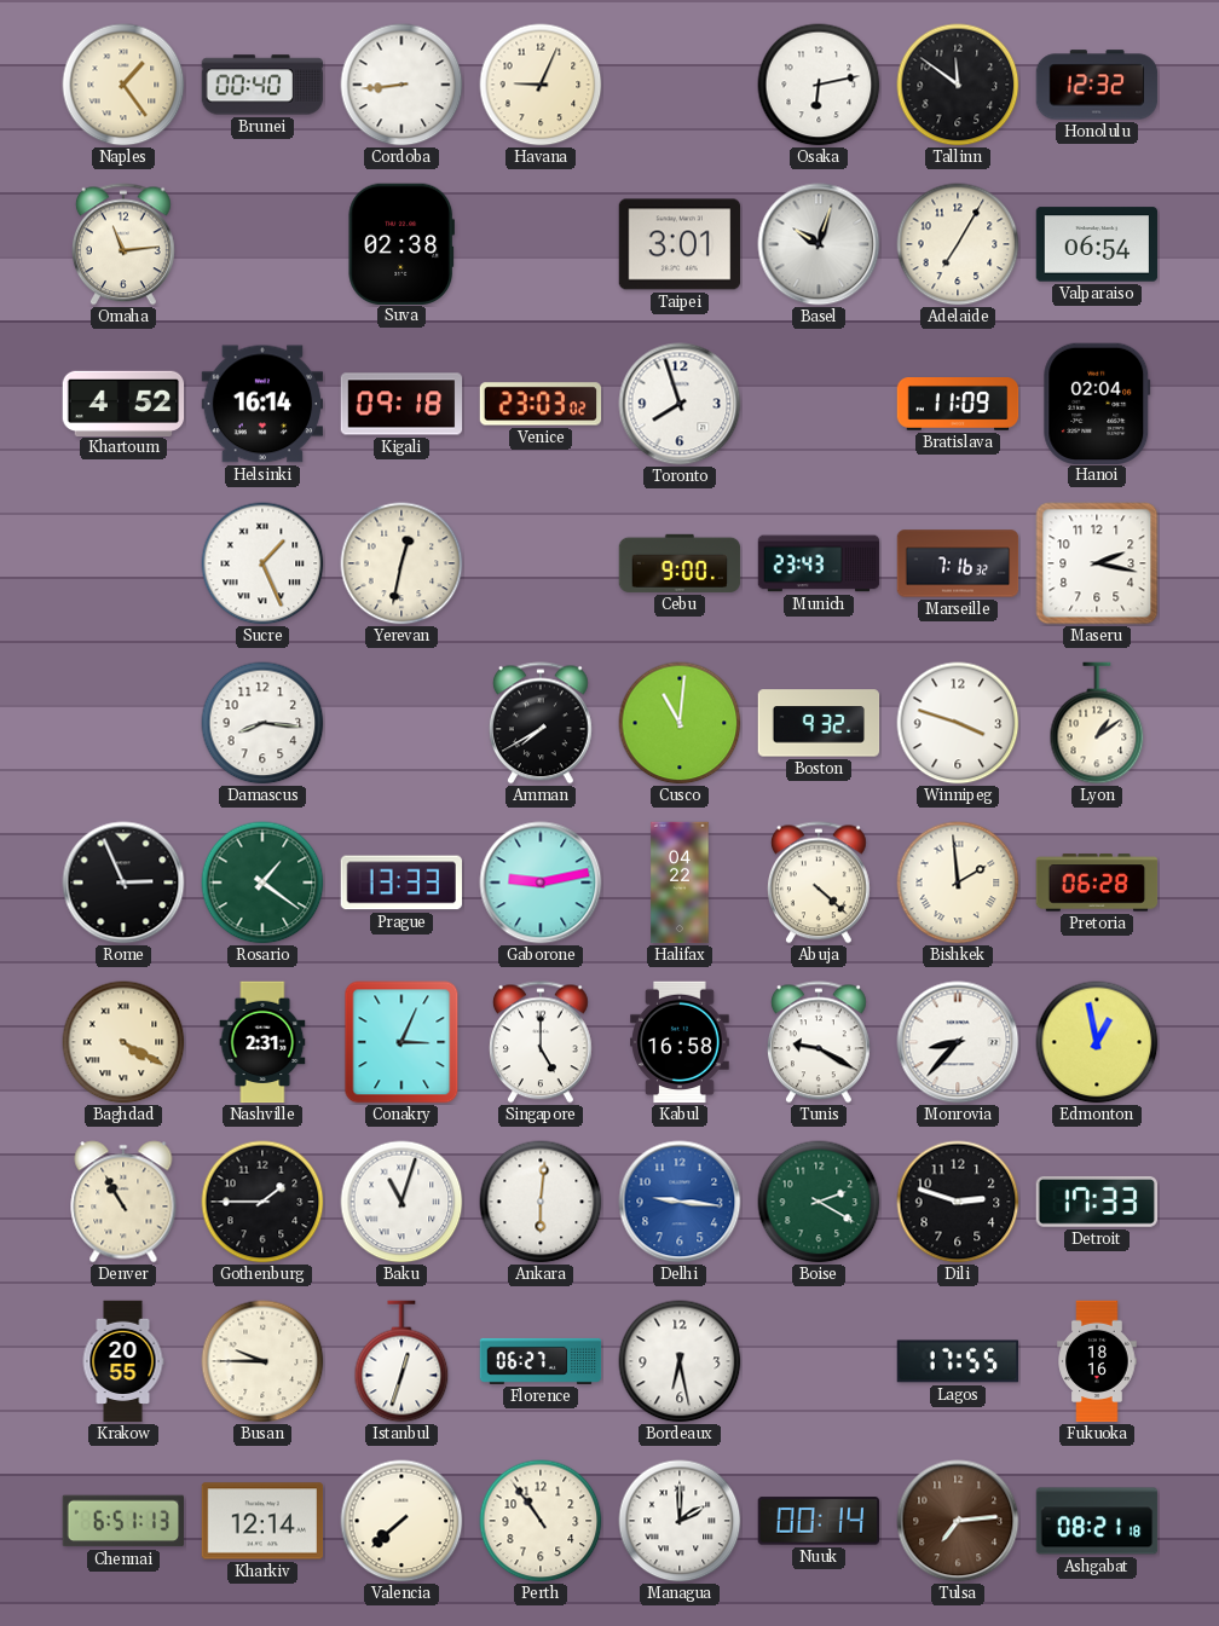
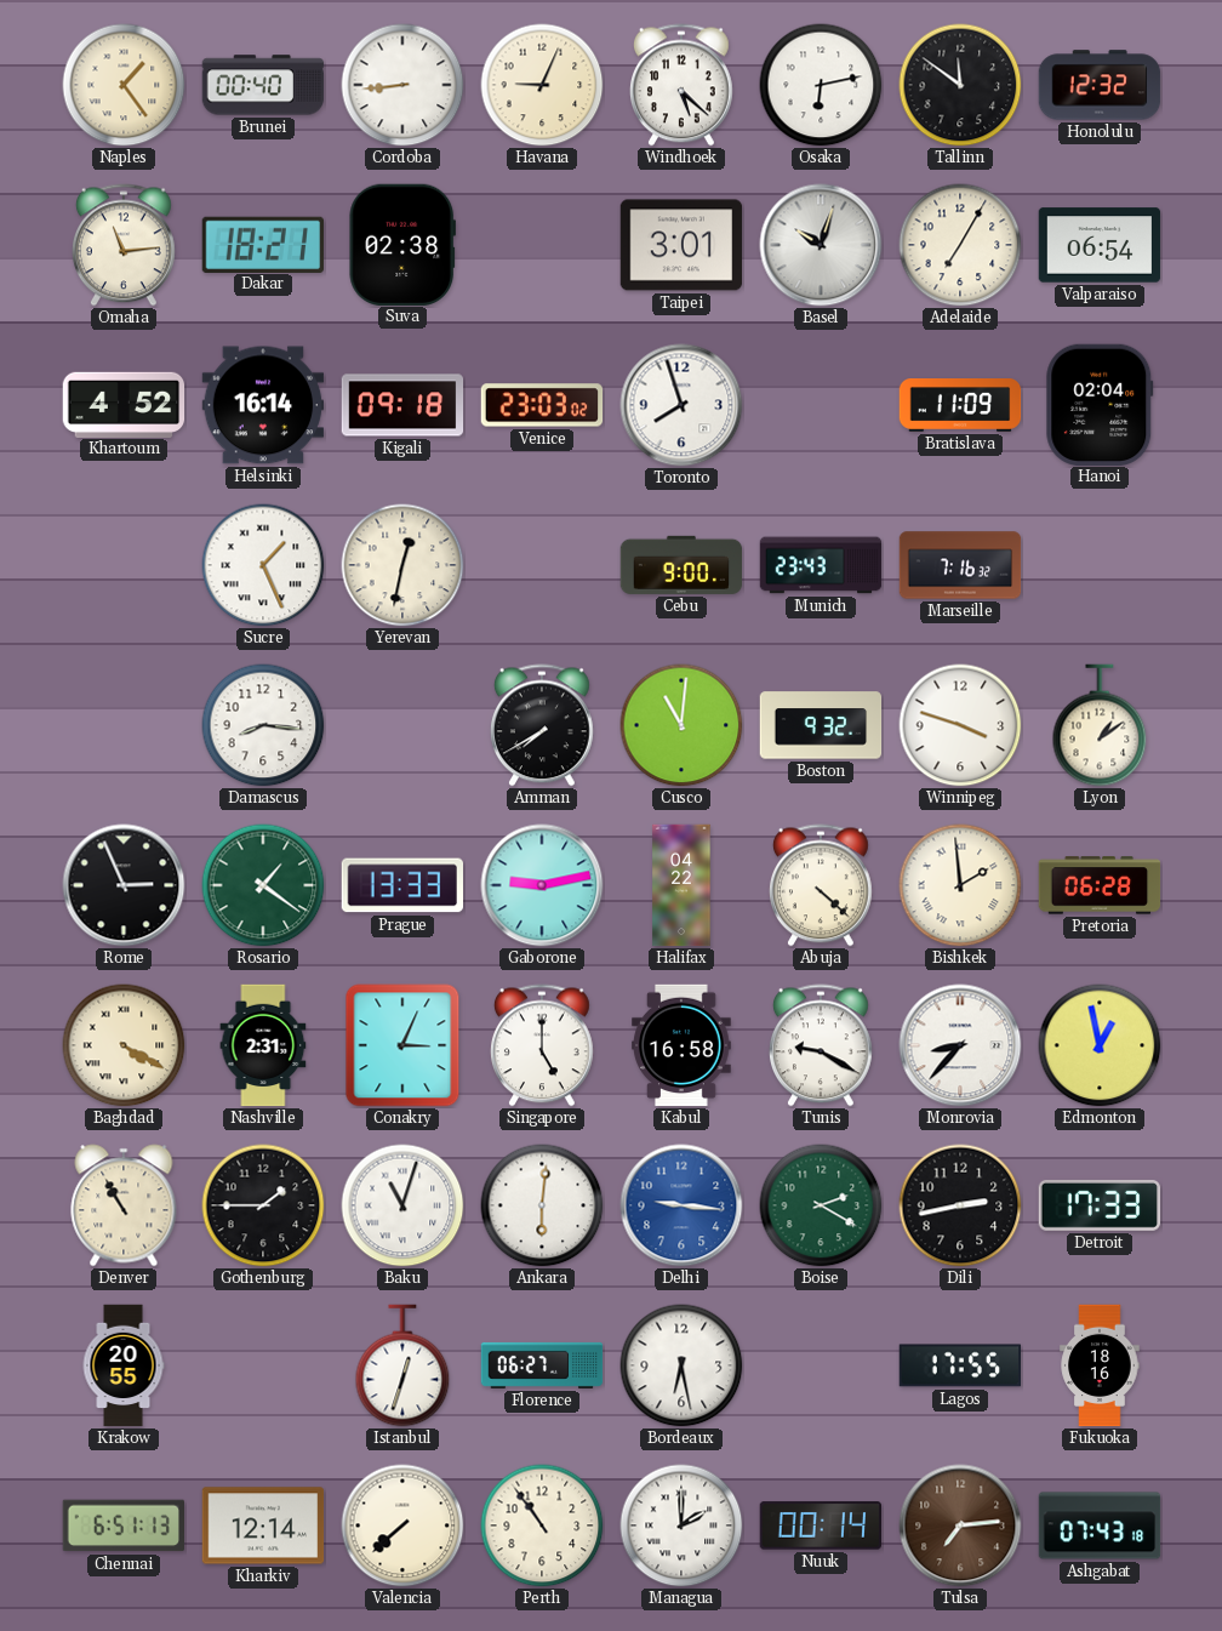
Windhoek: none -> 5:22
Dakar: none -> 18:21
Maseru: 2:17 -> none
Dili: 2:48 -> 2:43
Busan: 9:45 -> none
Ashgabat: 08:21 -> 07:43
